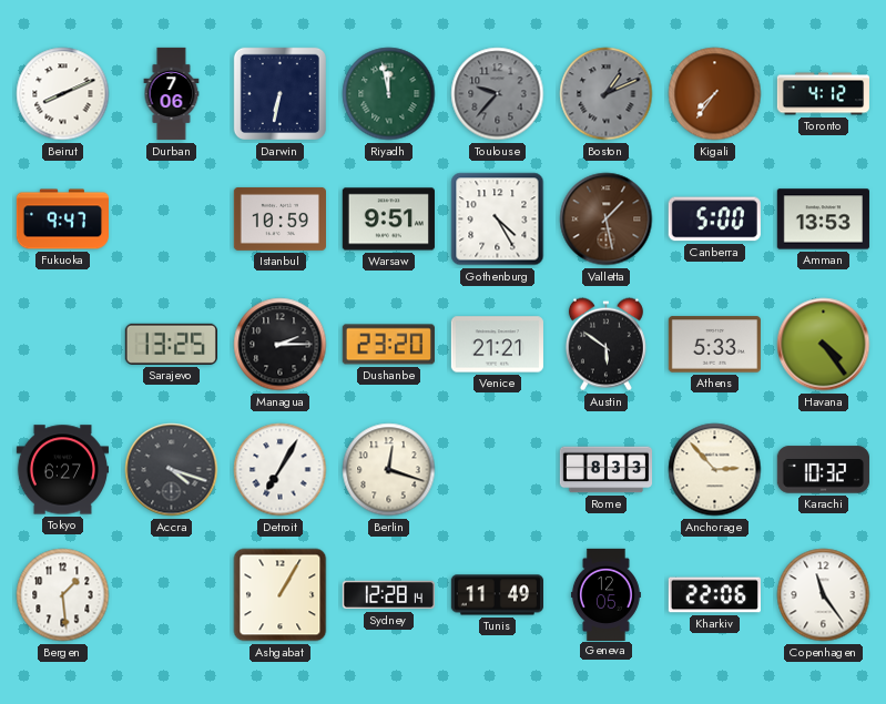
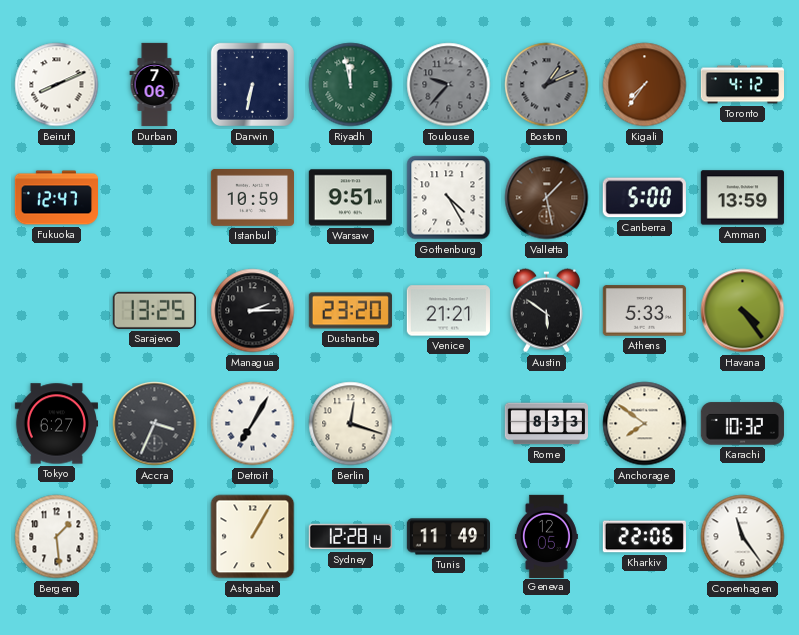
Fukuoka: 9:47 -> 12:47
Amman: 13:53 -> 13:59
Accra: 4:18 -> 3:34
Anchorage: 2:53 -> 7:51
